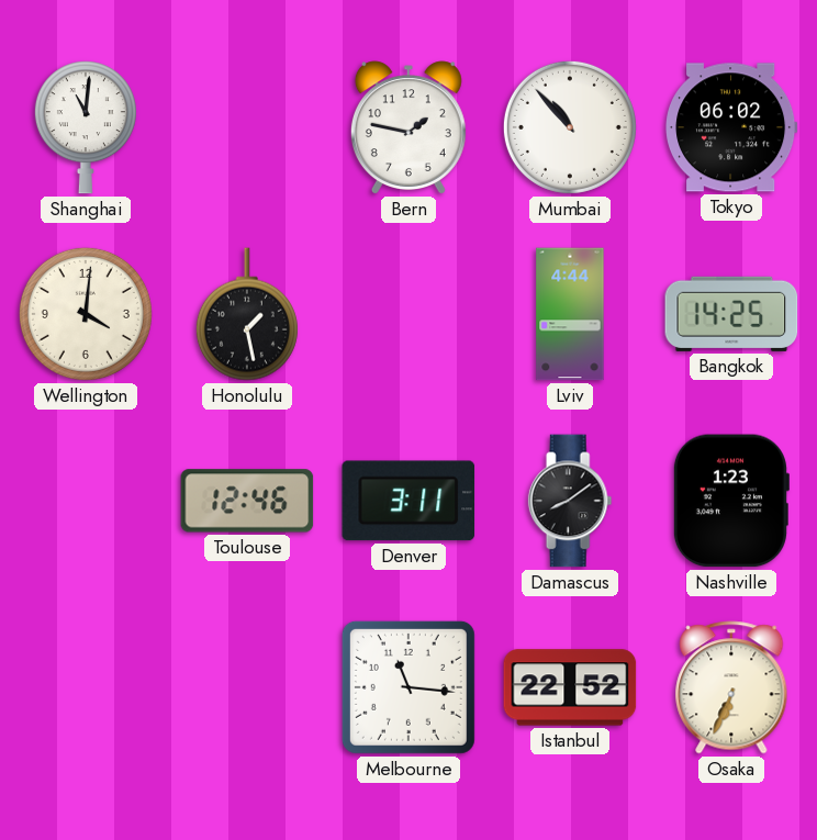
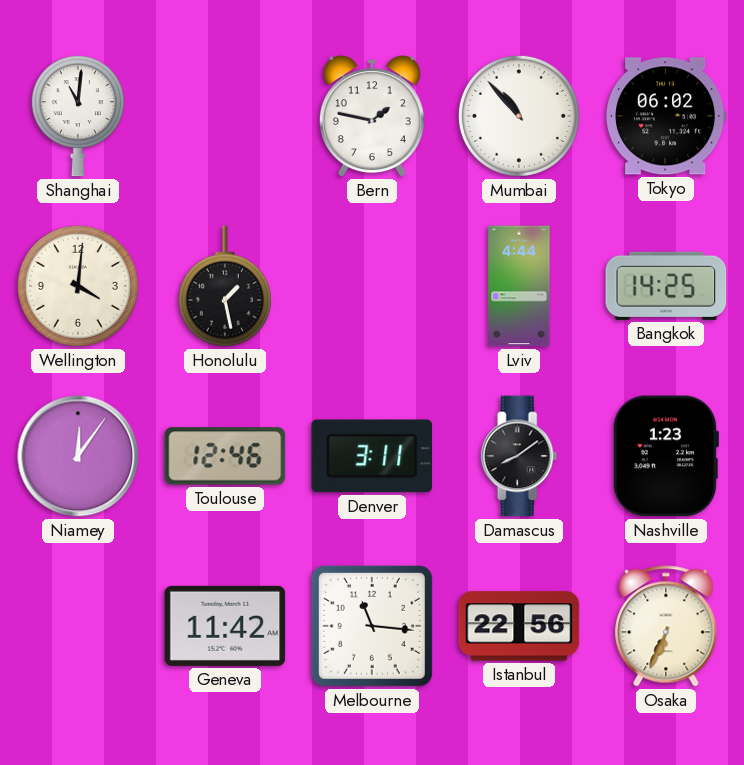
Niamey: none -> 12:06
Geneva: none -> 11:42
Istanbul: 22:52 -> 22:56
